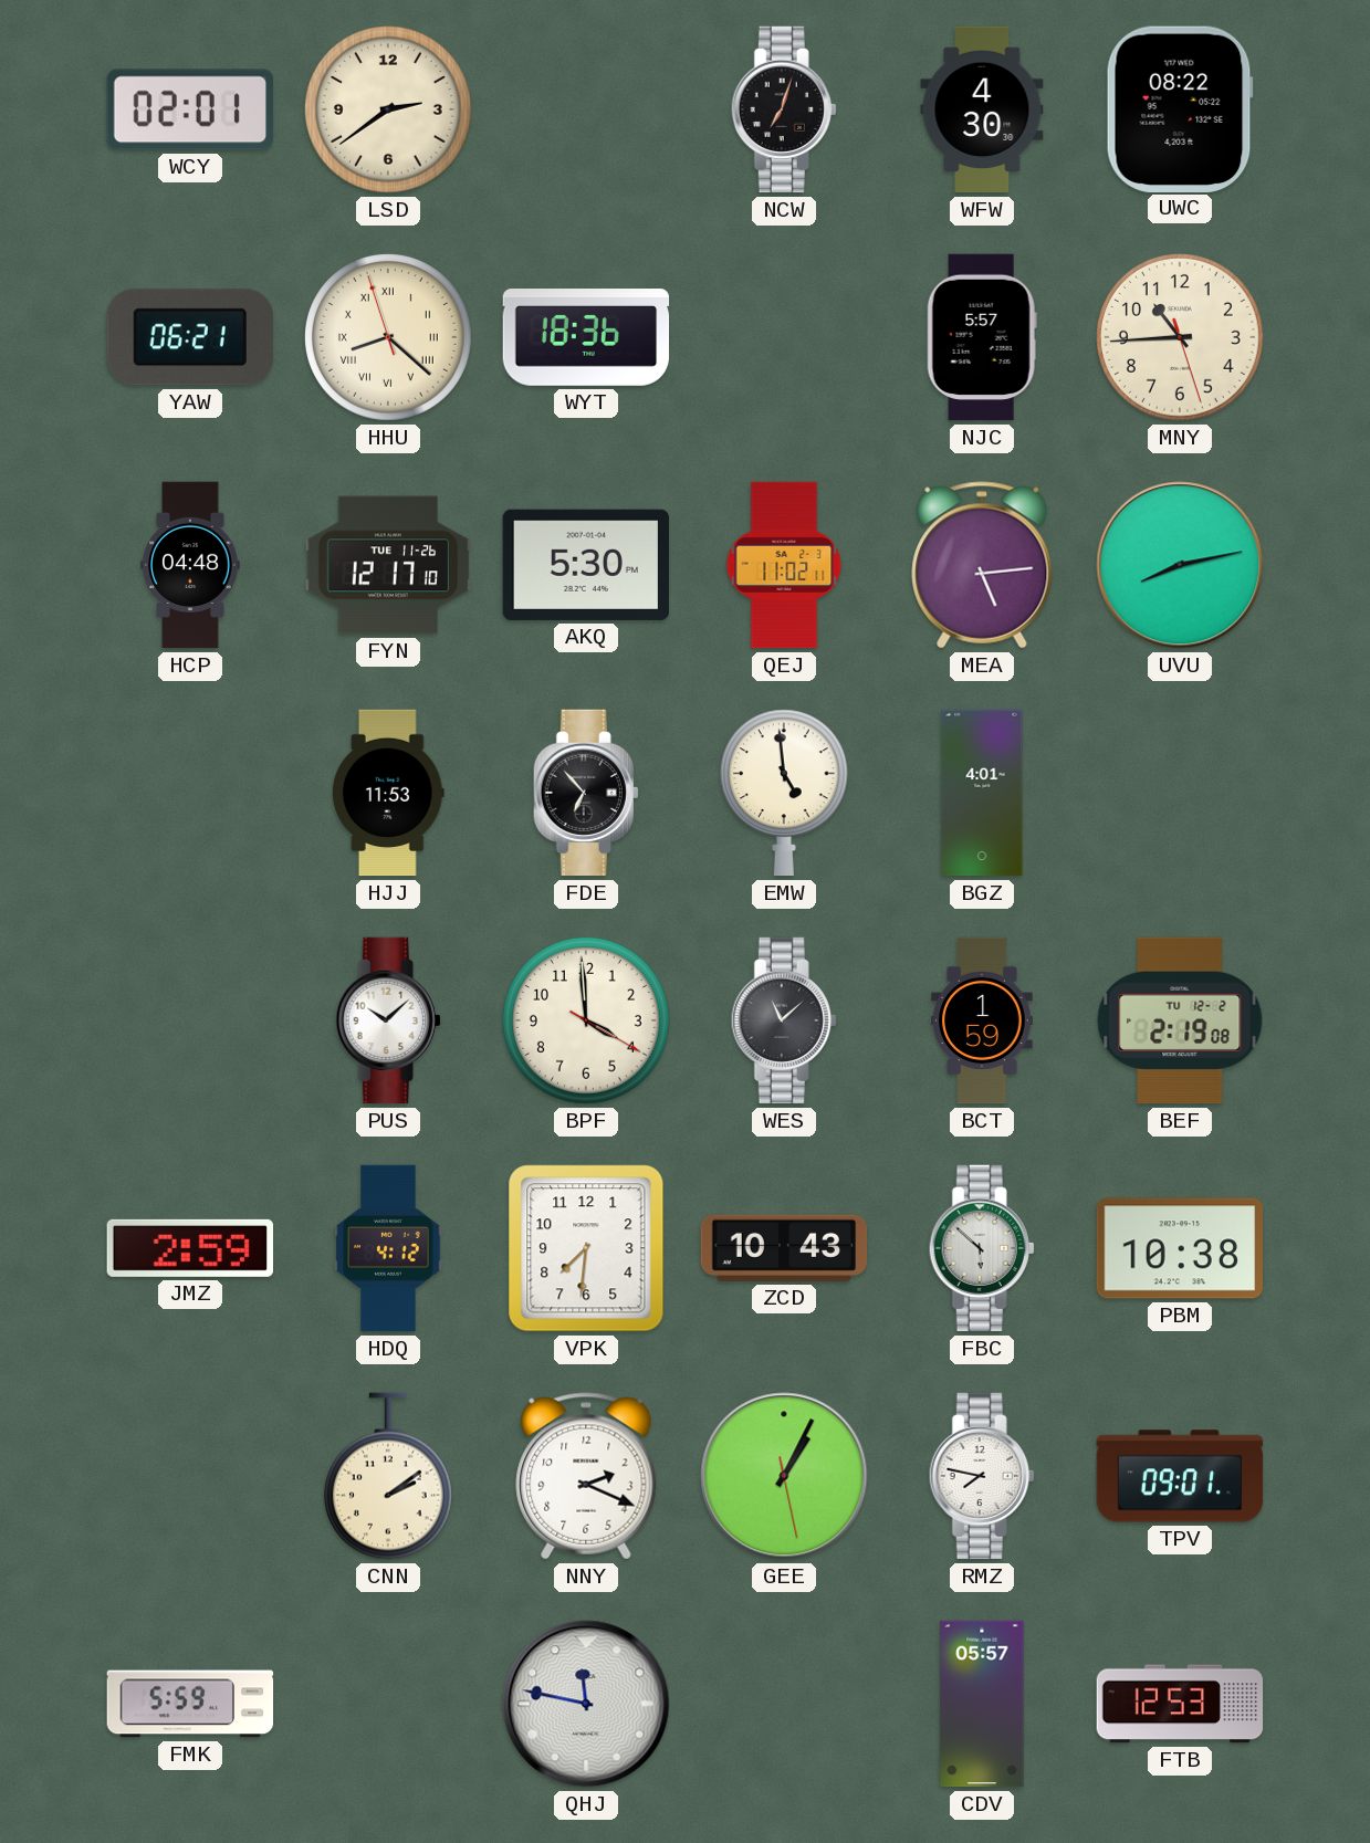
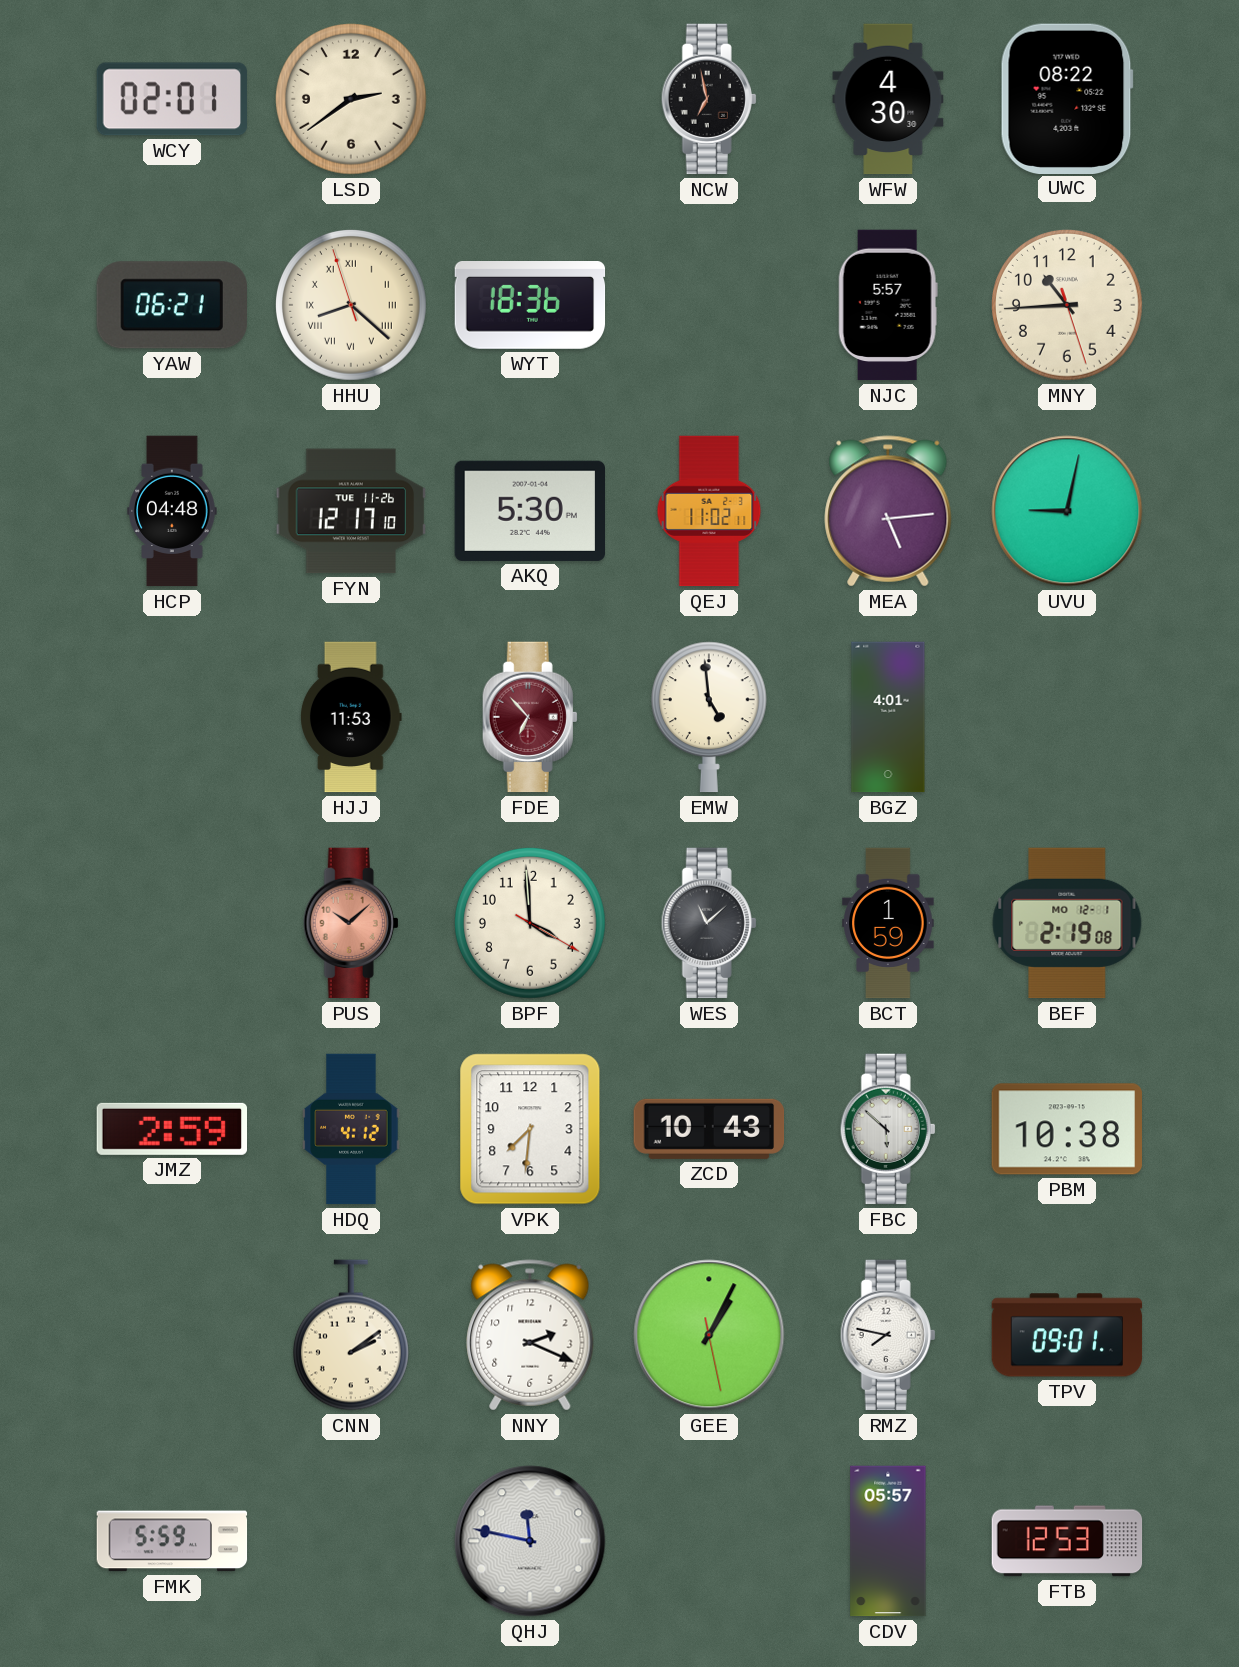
NCW: 7:03 -> 6:58
UVU: 8:13 -> 9:02
FDE dial: black -> burgundy
PUS dial: white -> salmon
BEF date: TU 12-2 -> MO 12-1
